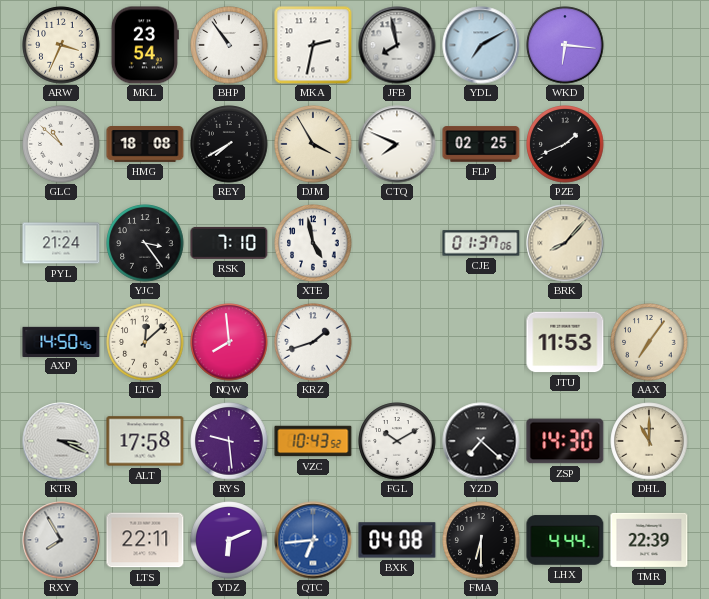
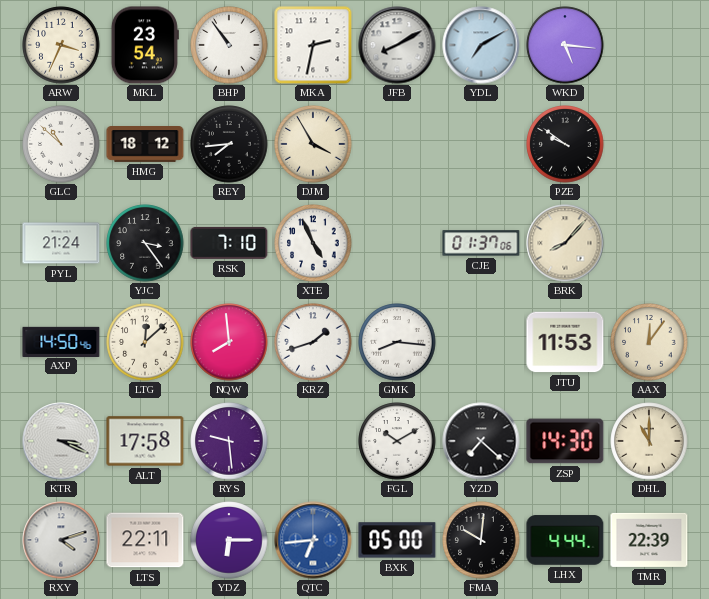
JFB: 7:58 -> 8:10
WKD: 6:16 -> 5:16
HMG: 18:08 -> 18:12
REY: 7:40 -> 7:44
CTQ: 7:49 -> none
FLP: 02:25 -> none
PZE: 1:41 -> 9:51
XTE: 4:58 -> 4:56
GMK: none -> 8:16
AAX: 7:06 -> 12:06
VZC: 10:43 -> none
RXY: 7:55 -> 4:12
YDZ: 6:11 -> 6:15
BXK: 04:08 -> 05:00
FMA: 6:30 -> 10:01
